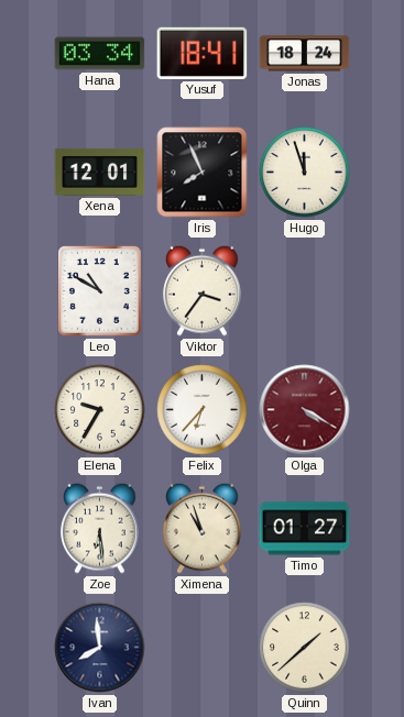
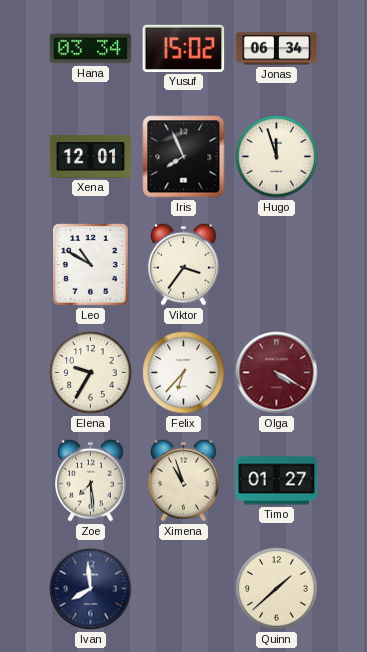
Yusuf: 18:41 -> 15:02
Jonas: 18:24 -> 06:34
Zoe: 6:29 -> 7:29
